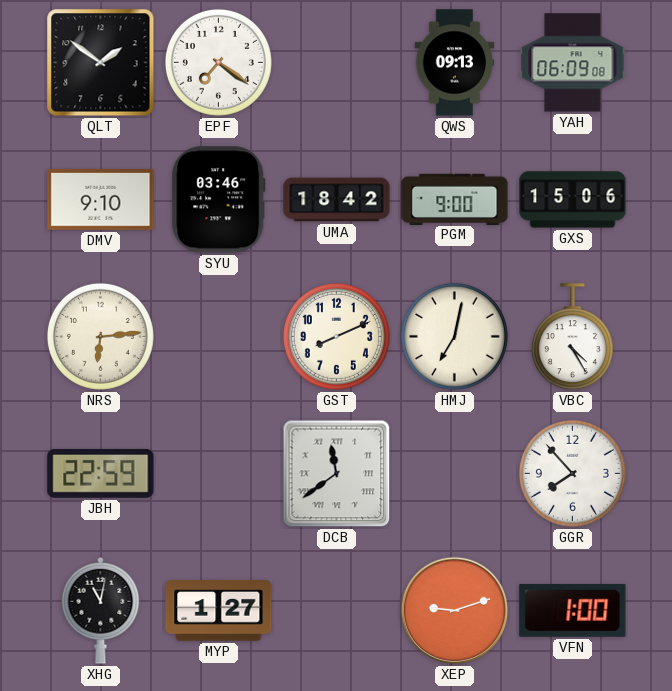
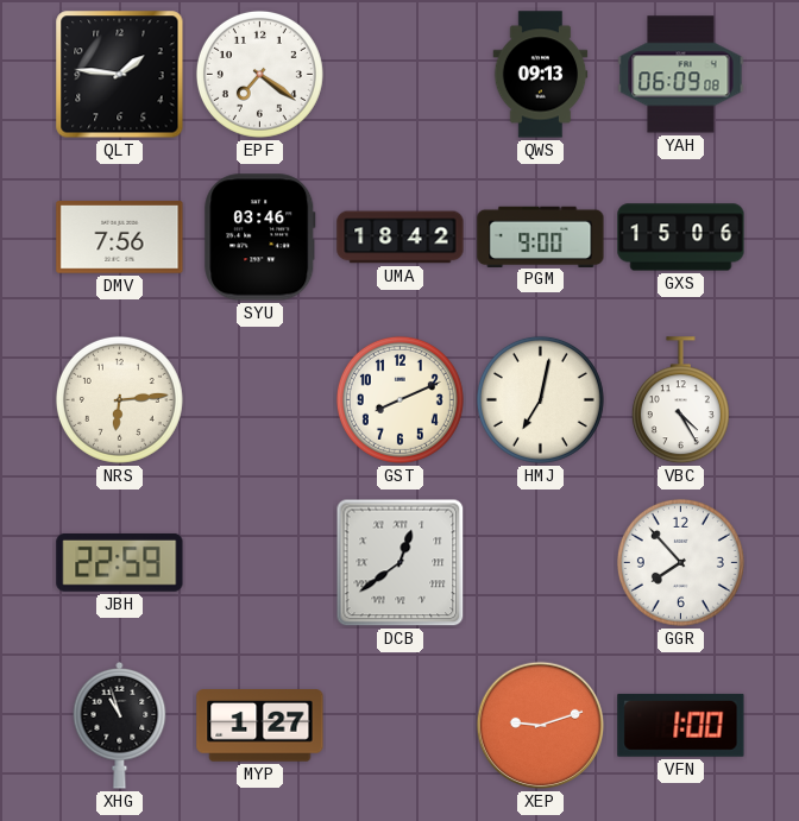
QLT: 1:51 -> 1:46
DMV: 9:10 -> 7:56
DCB: 11:39 -> 12:39
XHG: 11:02 -> 10:57
